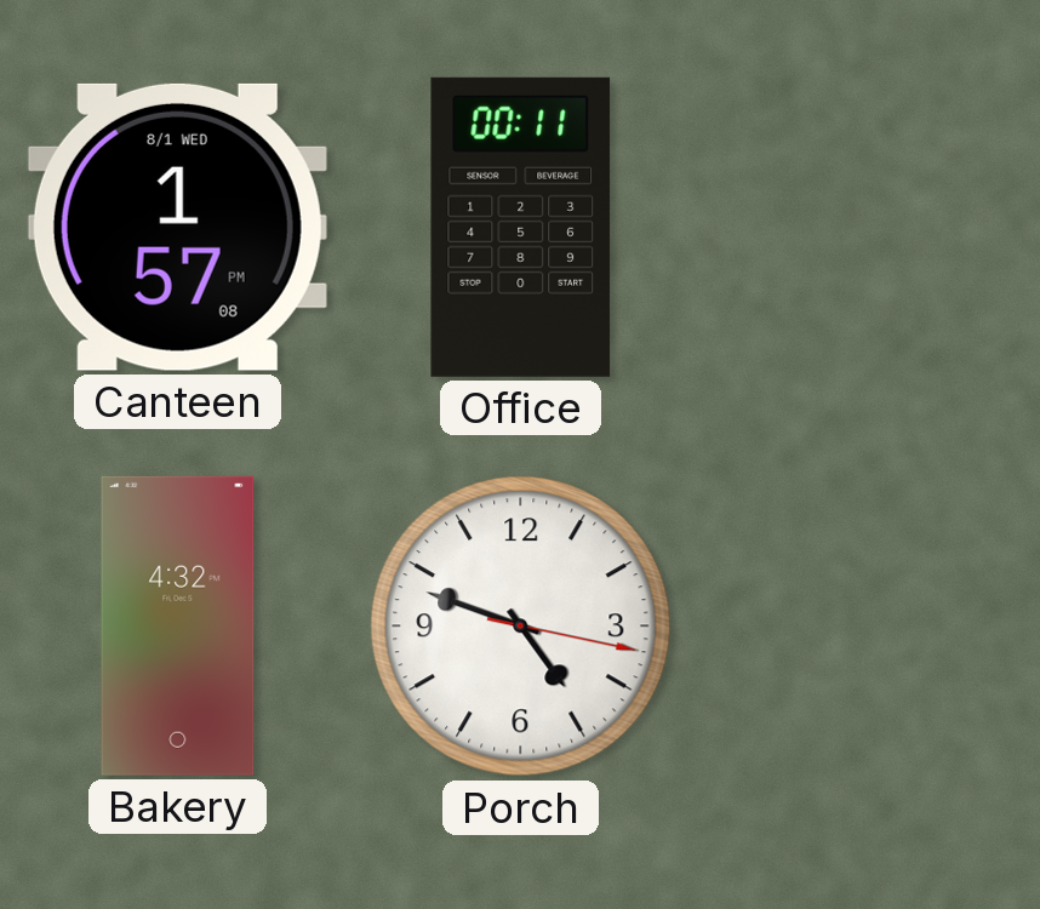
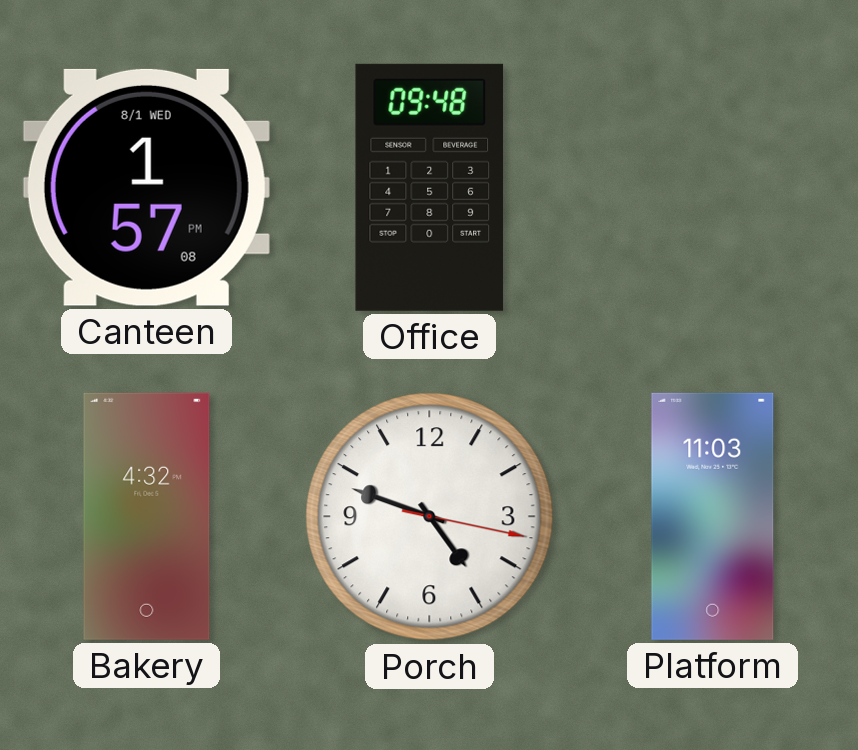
Office: 00:11 -> 09:48
Platform: none -> 11:03
